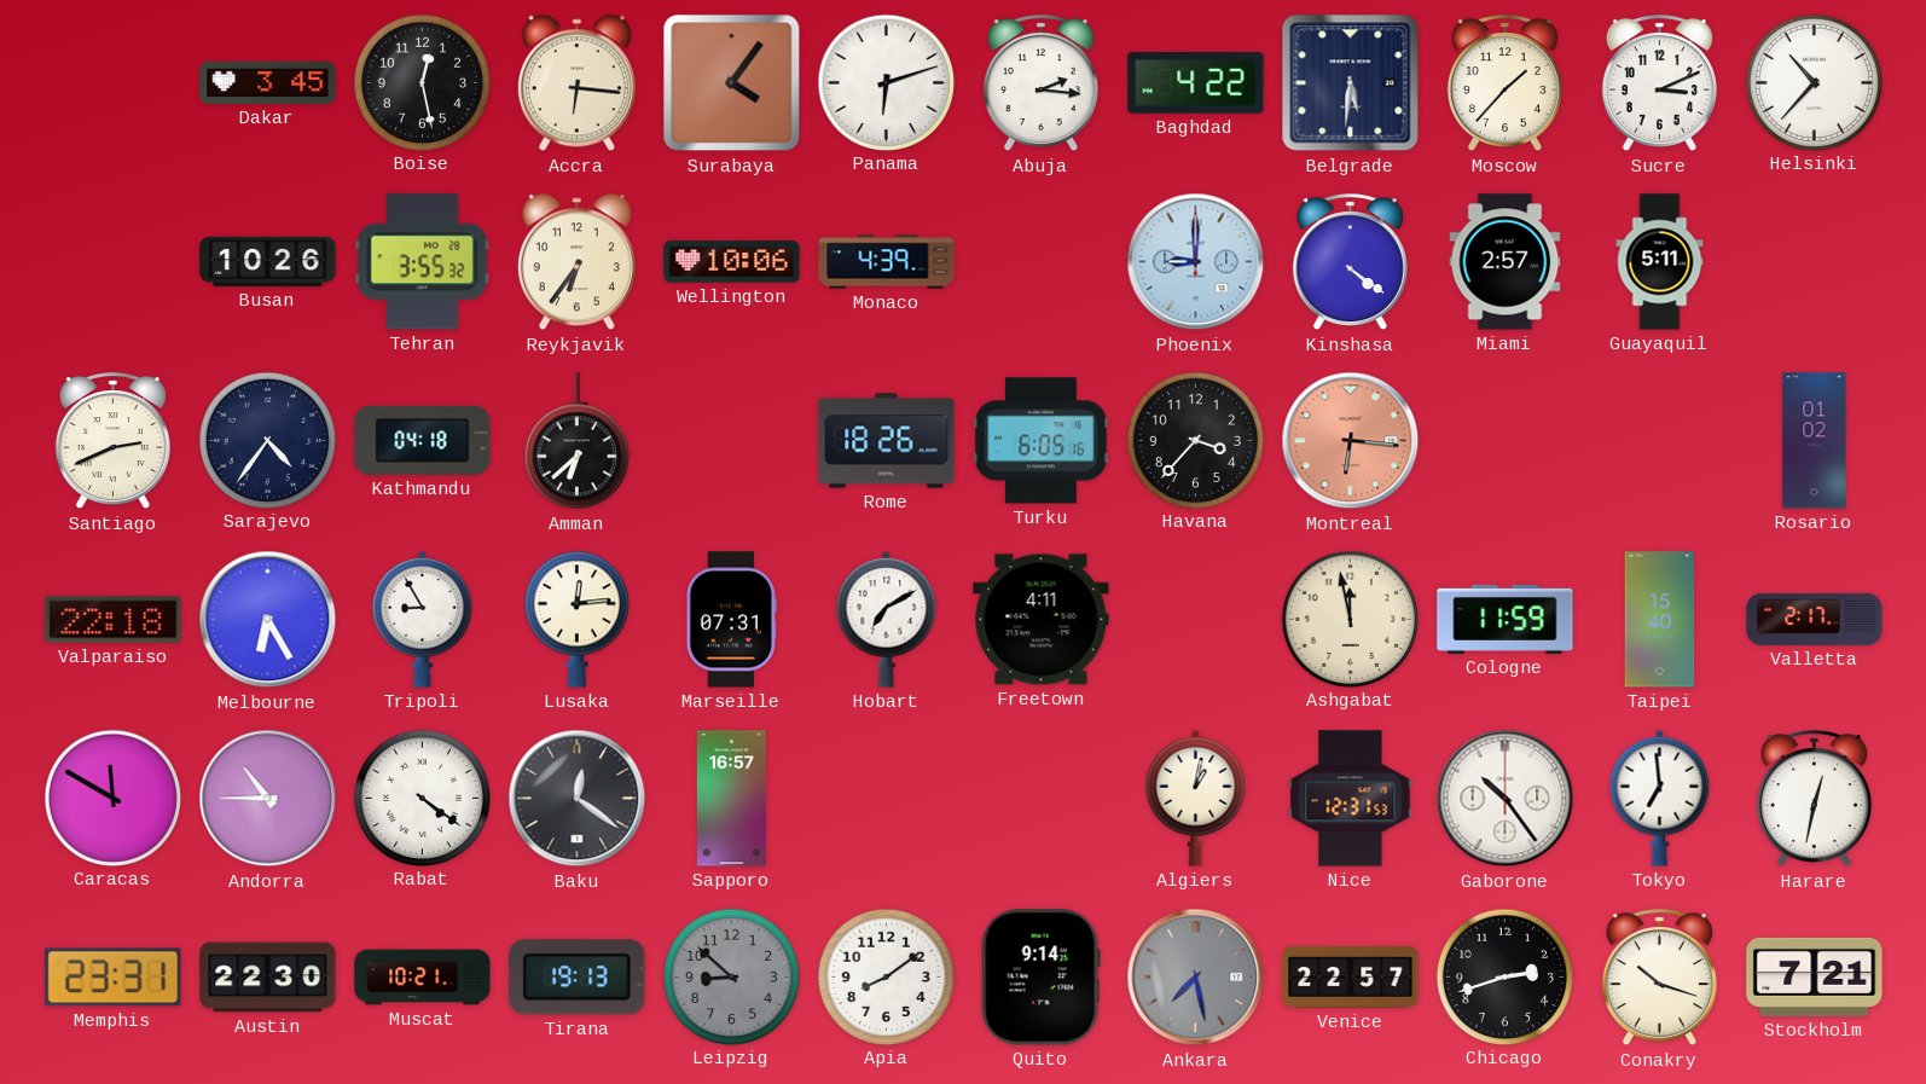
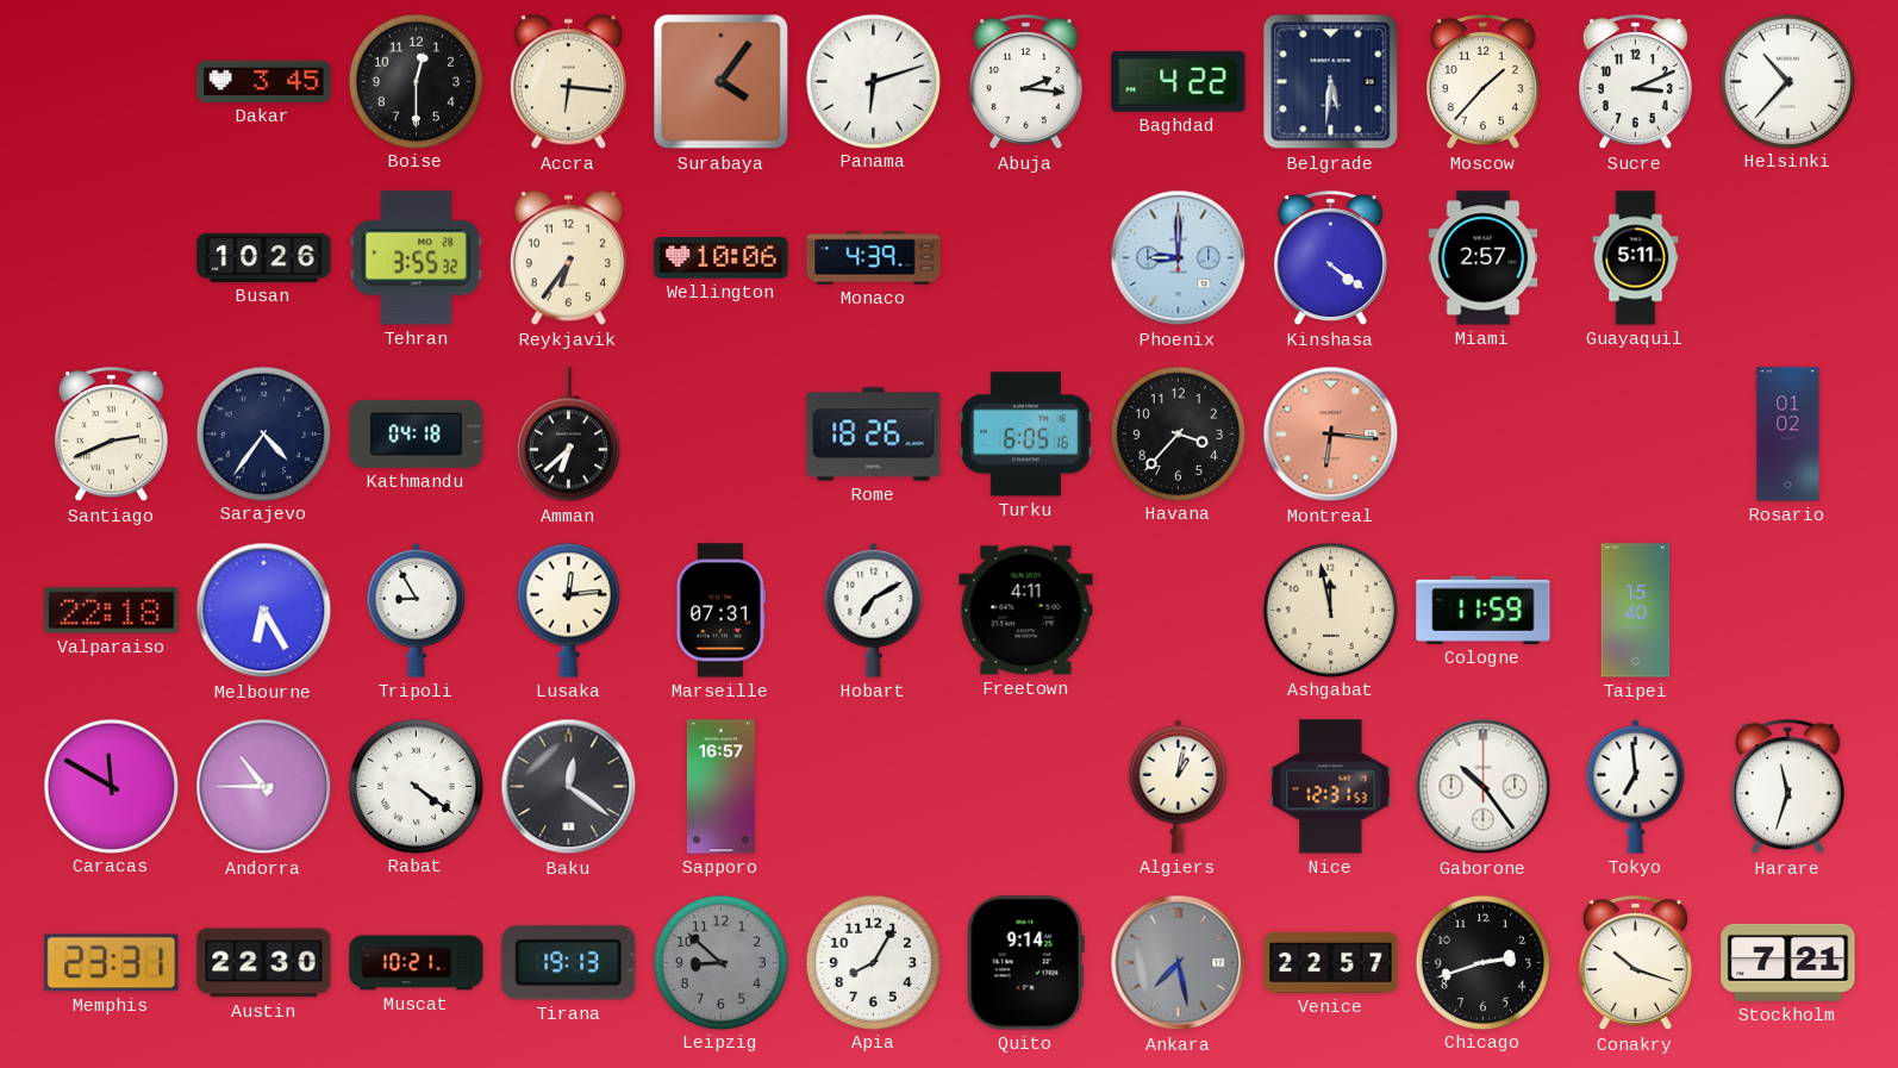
Boise: 12:28 -> 12:30
Valletta: 2:17 -> none
Harare: 12:32 -> 11:33
Apia: 8:09 -> 8:05
